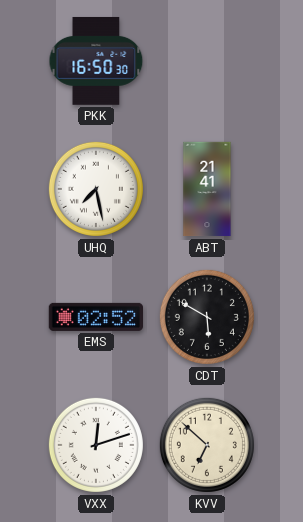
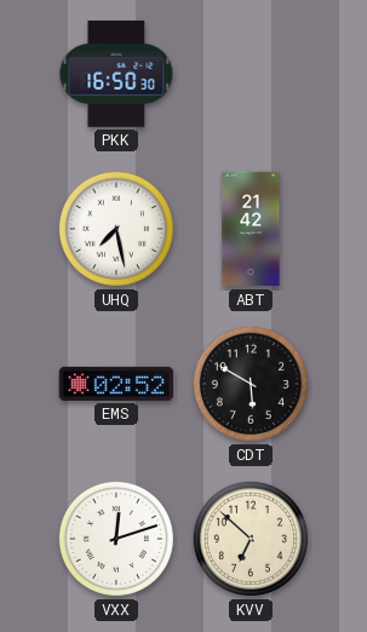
ABT: 21:41 -> 21:42
